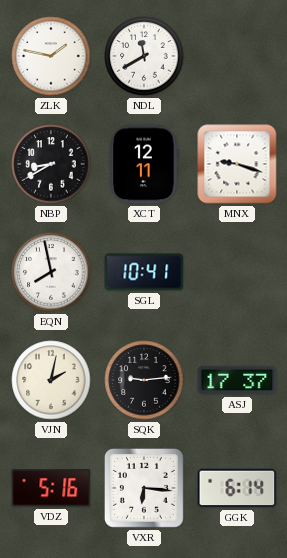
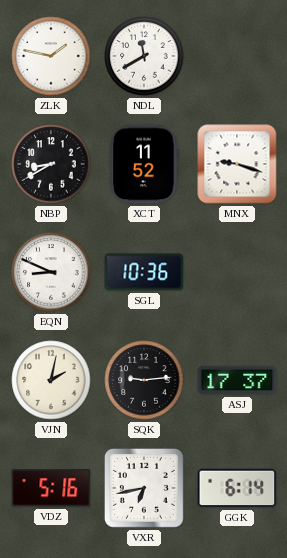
XCT: 12:11 -> 11:52
EQN: 7:58 -> 8:49
SGL: 10:41 -> 10:36
VXR: 6:16 -> 6:43
